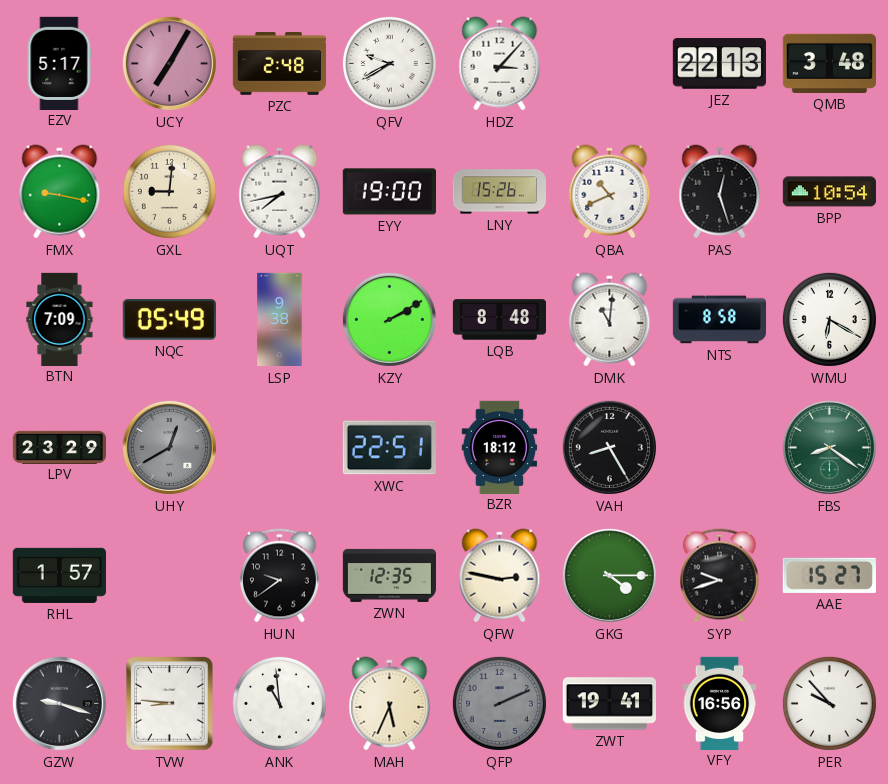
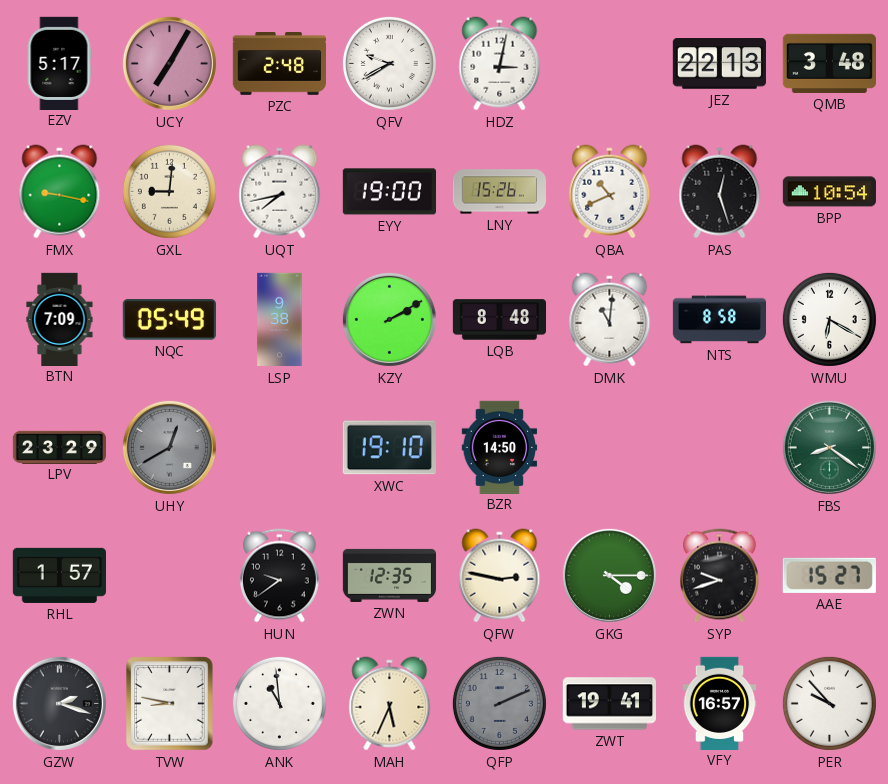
HDZ: 3:07 -> 3:02
XWC: 22:51 -> 19:10
BZR: 18:12 -> 14:50
VAH: 8:25 -> none
GZW: 9:18 -> 2:18
TVW: 8:46 -> 8:47
VFY: 16:56 -> 16:57
